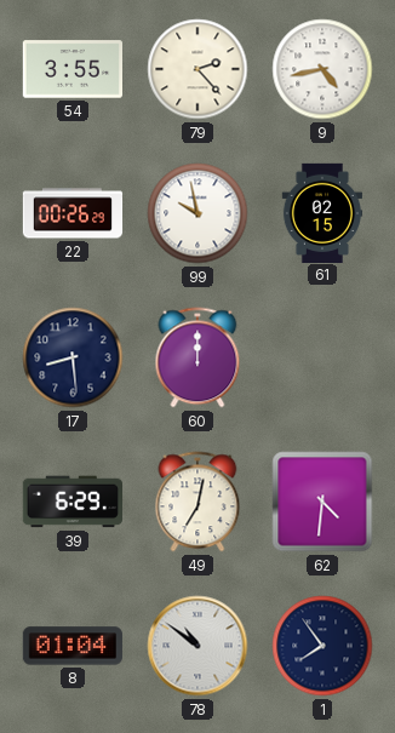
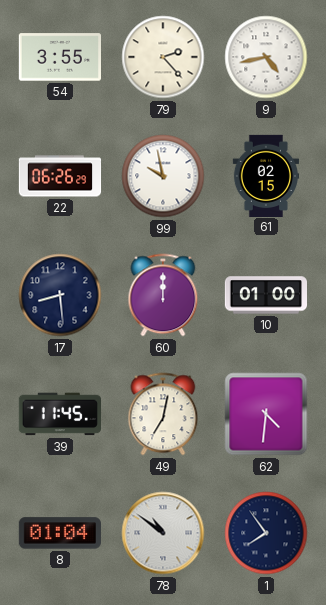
22: 00:26 -> 06:26
10: none -> 01:00
39: 6:29 -> 11:45
